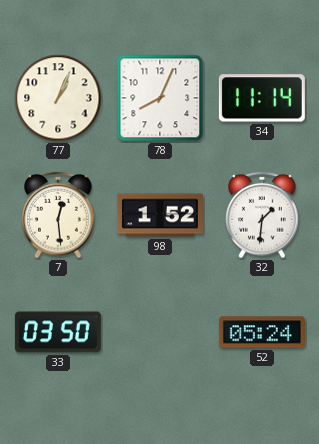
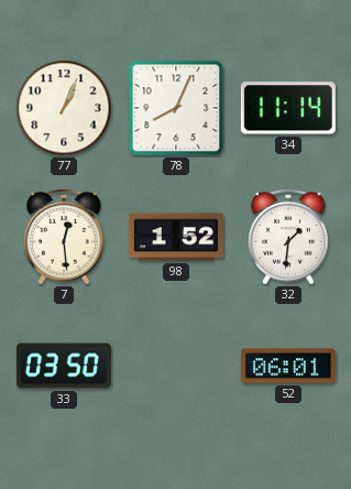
52: 05:24 -> 06:01
